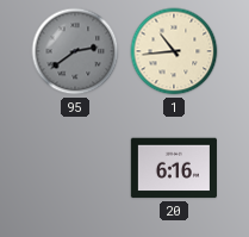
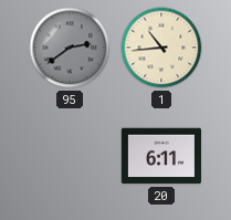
20: 6:16 -> 6:11
